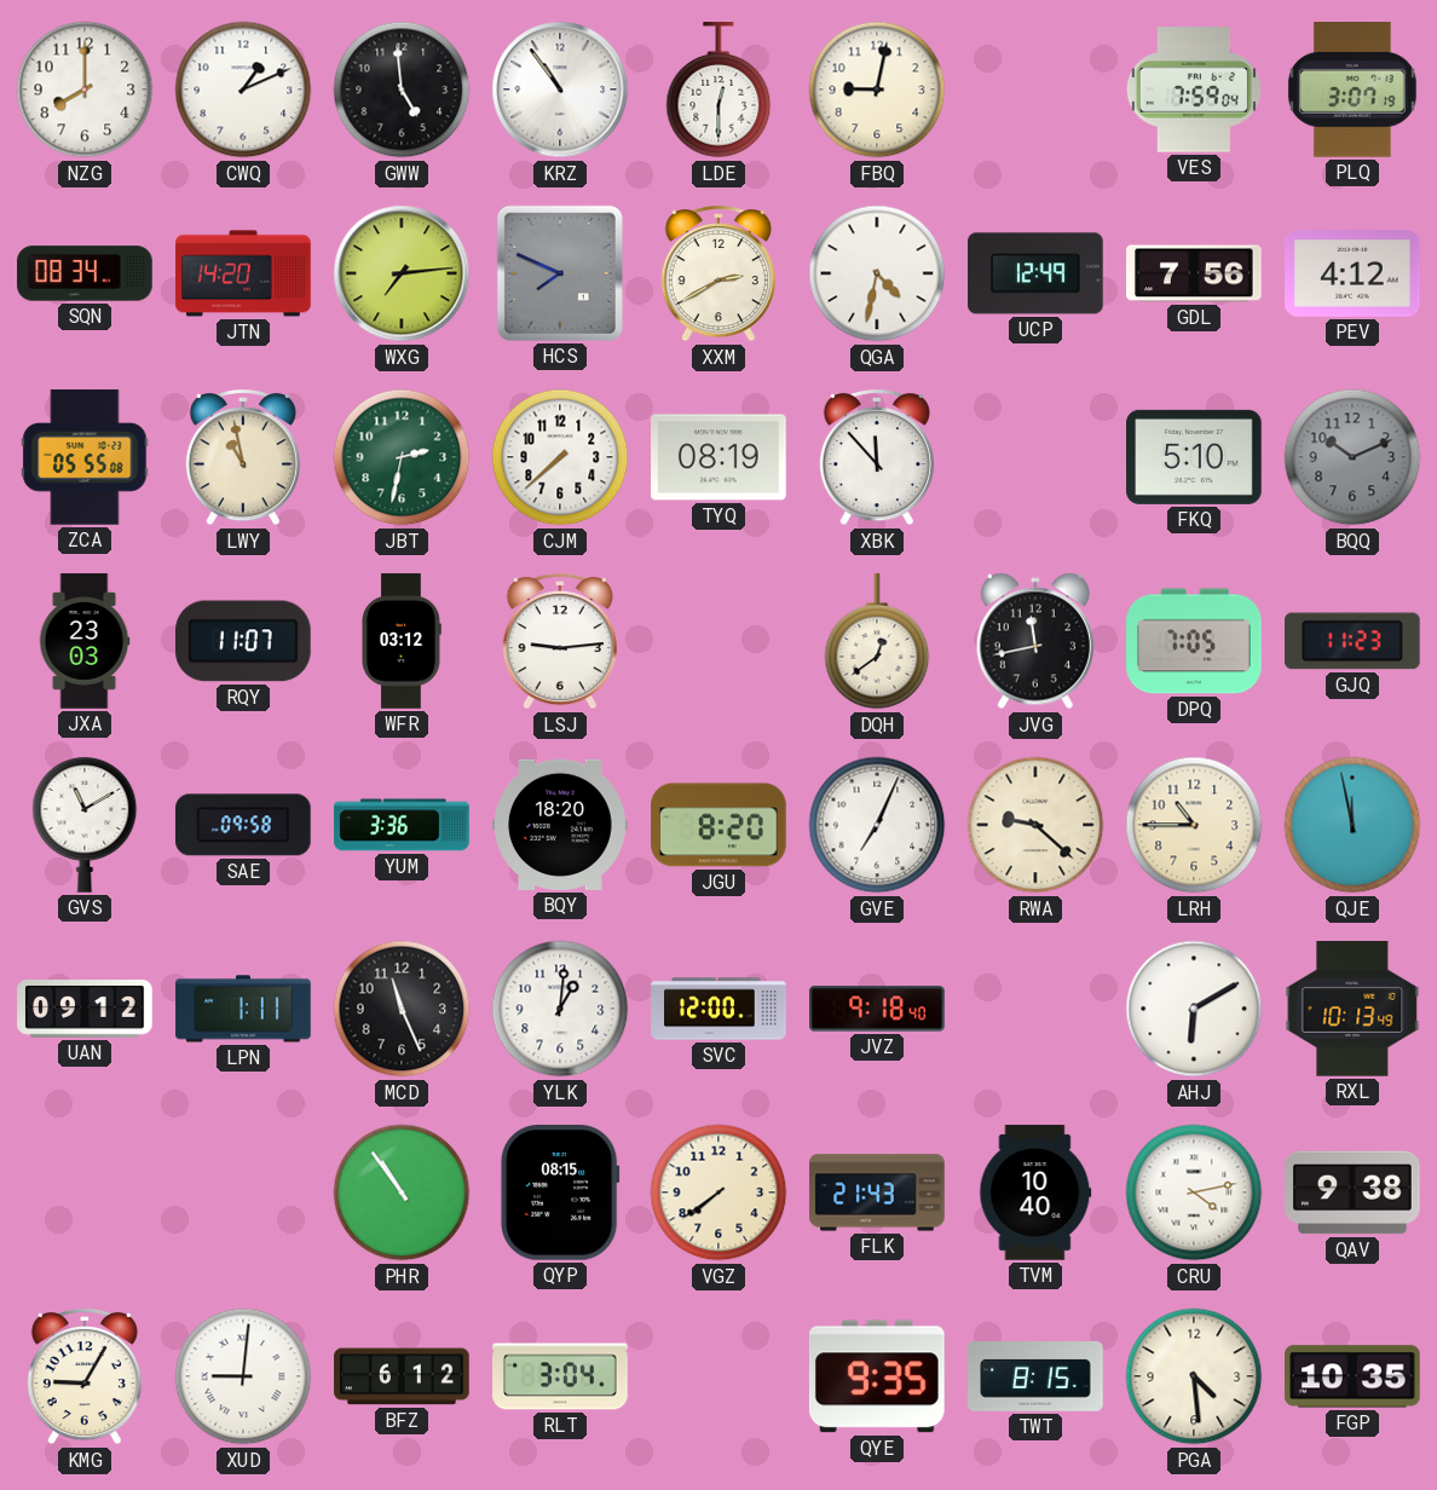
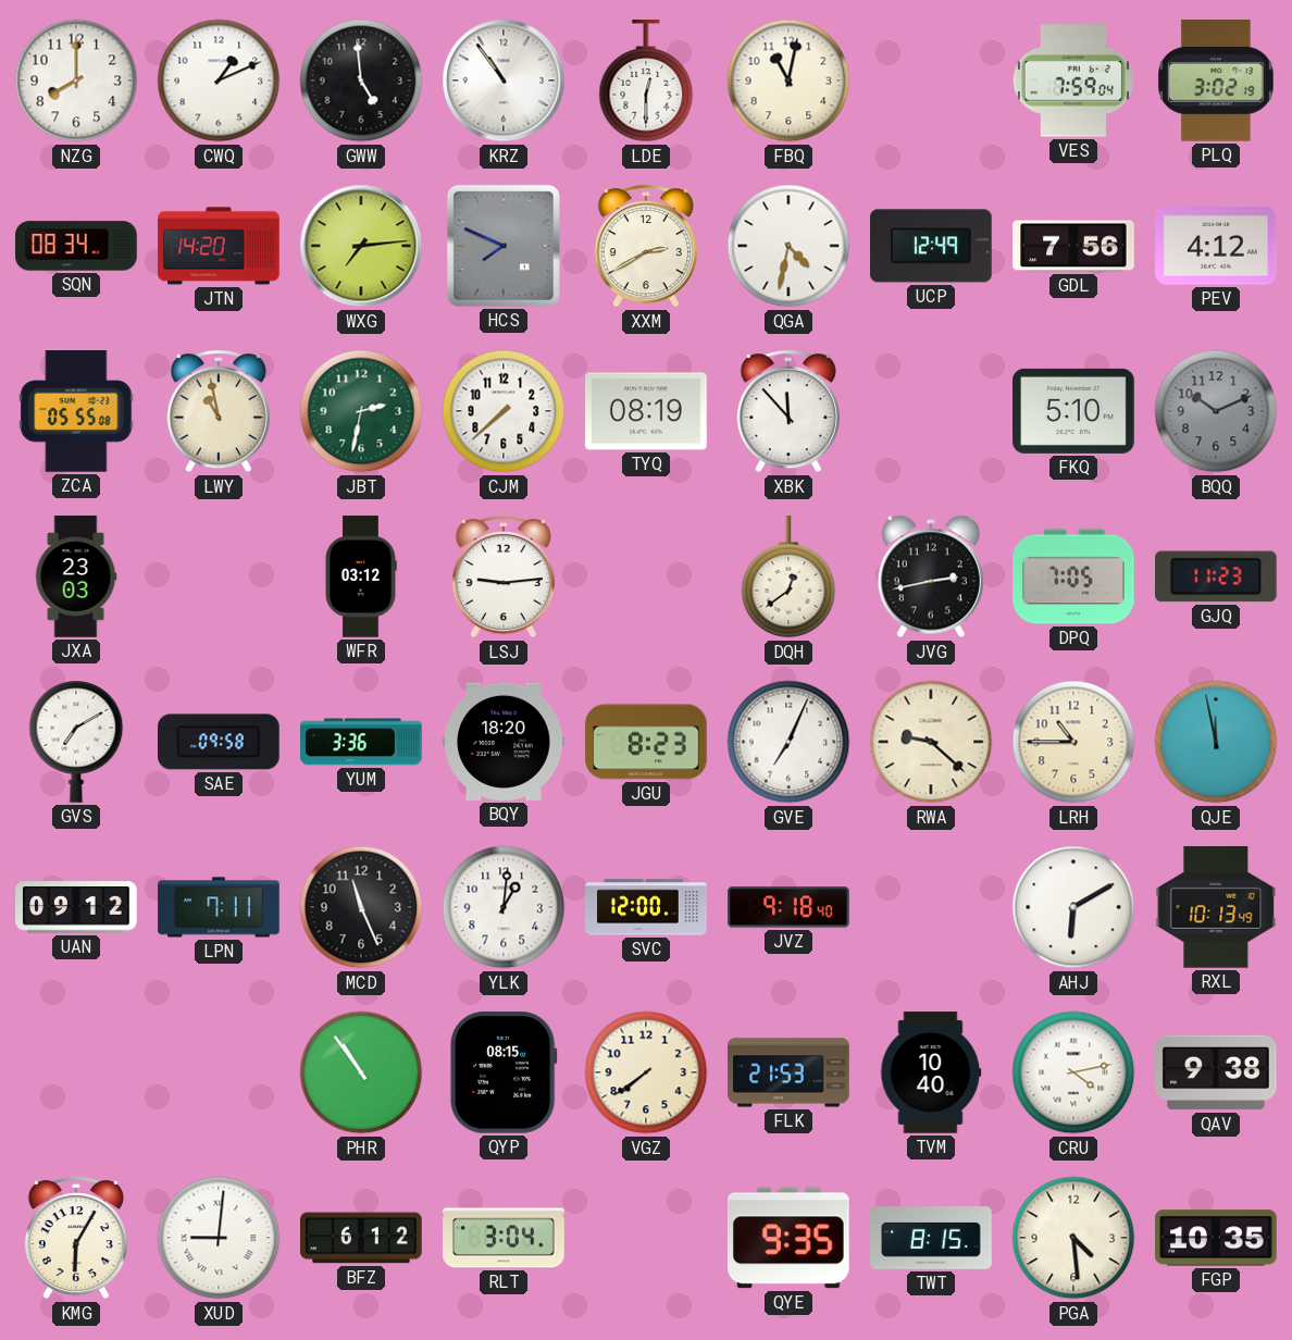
FBQ: 9:02 -> 11:02
PLQ: 3:07 -> 3:02
RQY: 11:07 -> none
JVG: 11:43 -> 2:43
GVS: 11:10 -> 7:10
JGU: 8:20 -> 8:23
LPN: 1:11 -> 7:11
FLK: 21:43 -> 21:53
KMG: 9:05 -> 6:05
